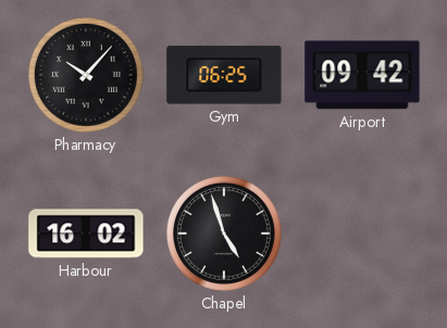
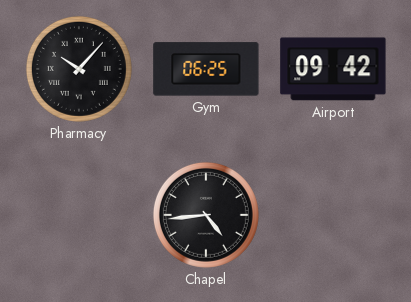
Harbour: 16:02 -> none
Chapel: 4:57 -> 4:44
